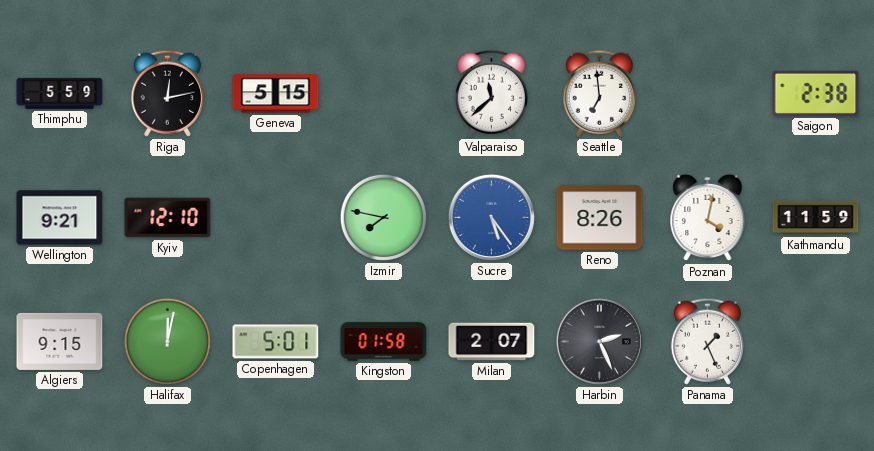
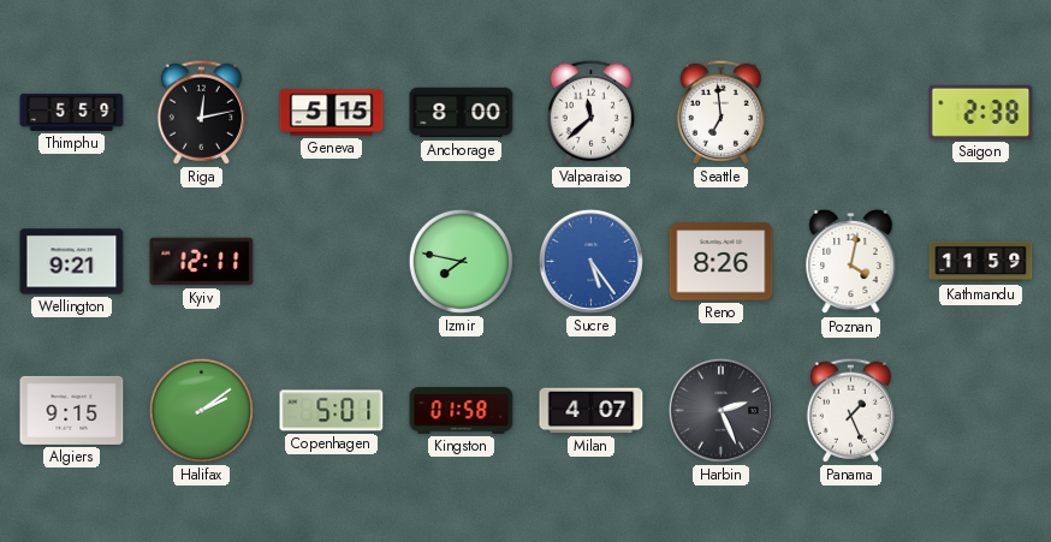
Anchorage: none -> 8:00
Kyiv: 12:10 -> 12:11
Halifax: 12:02 -> 2:09
Milan: 2:07 -> 4:07
